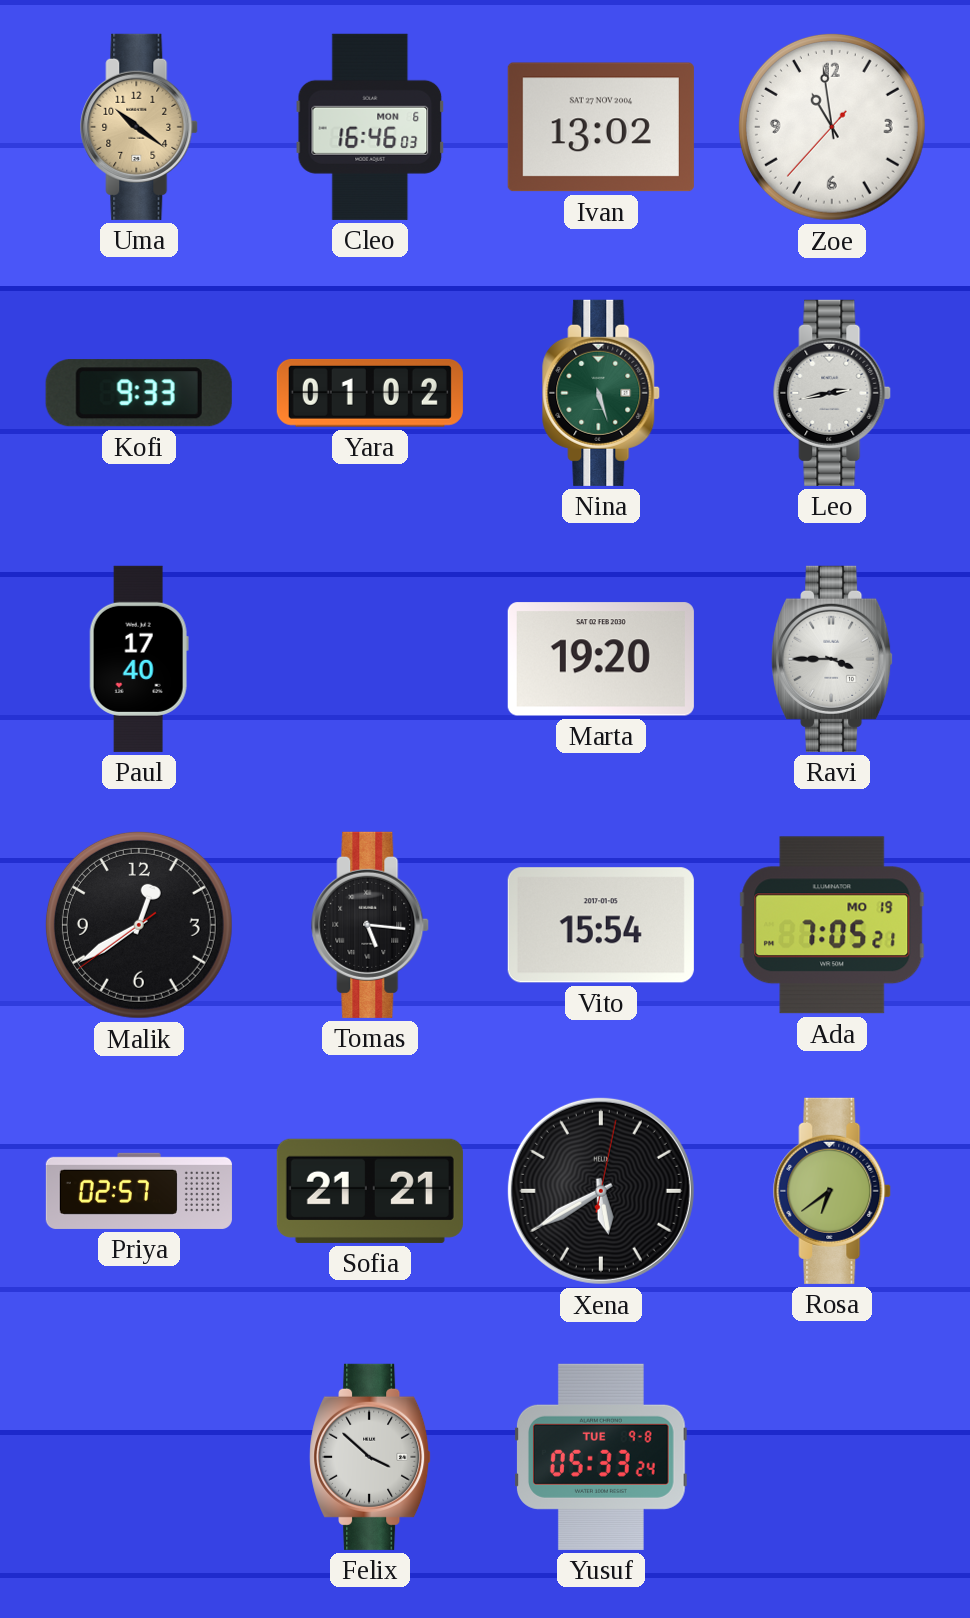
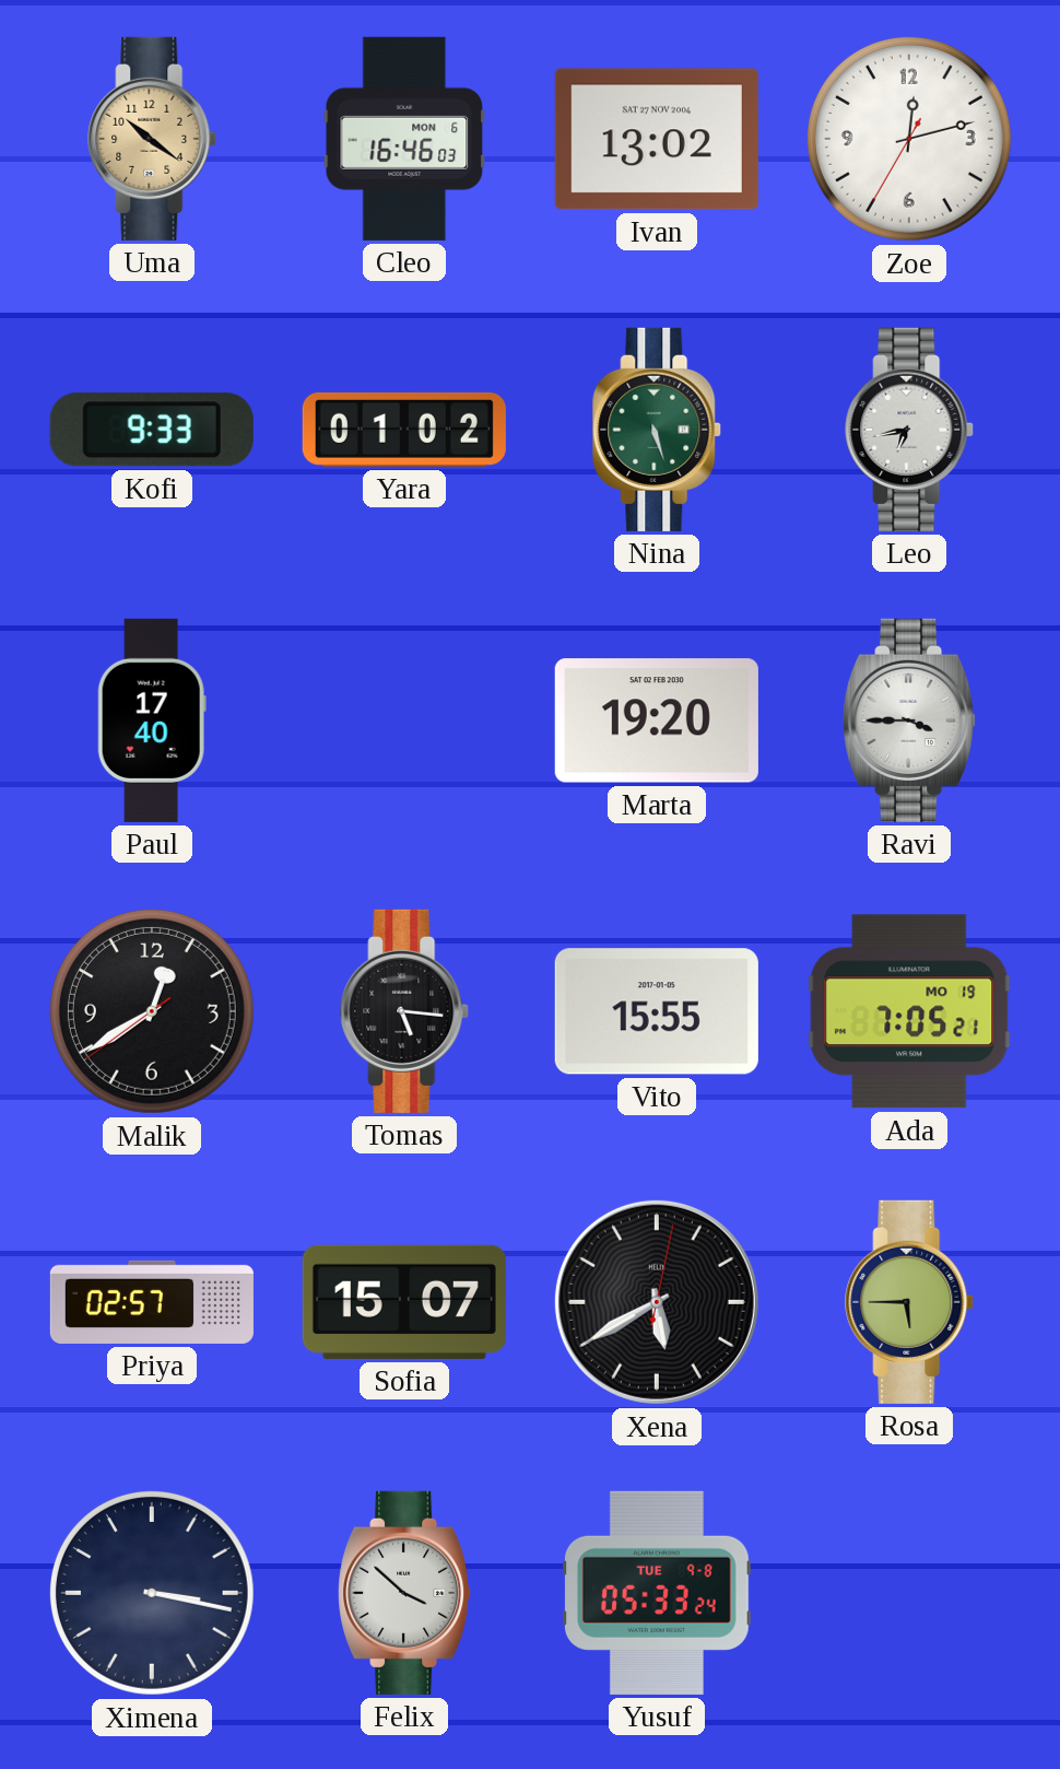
Zoe: 10:58 -> 12:12
Leo: 2:43 -> 6:43
Vito: 15:54 -> 15:55
Sofia: 21:21 -> 15:07
Rosa: 6:39 -> 5:45
Ximena: none -> 3:17
